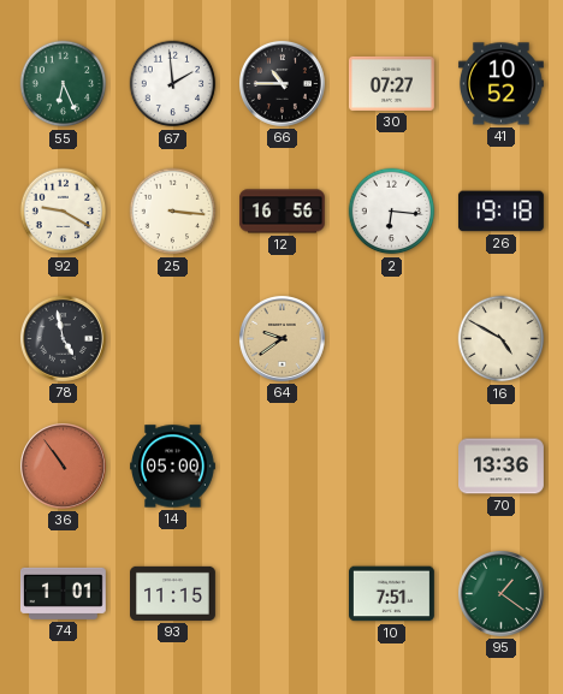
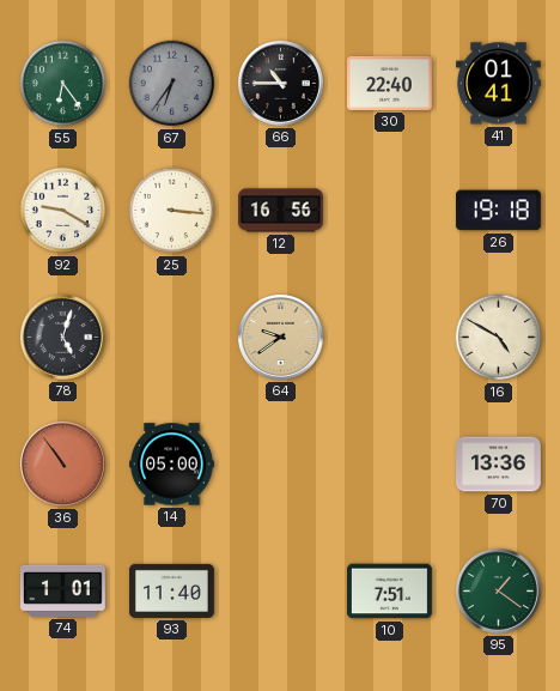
55: 6:26 -> 6:24
67: 1:59 -> 6:36
67 dial: white -> grey
30: 07:27 -> 22:40
41: 10:52 -> 01:41
2: 6:16 -> none
78: 4:58 -> 5:03
93: 11:15 -> 11:40
